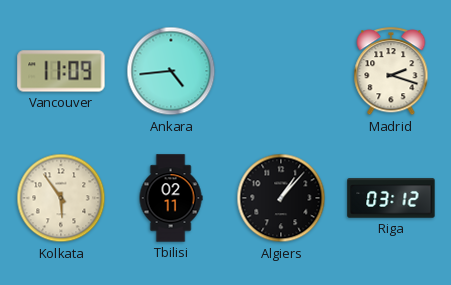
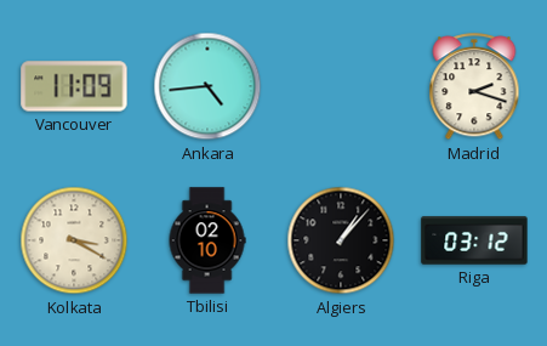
Kolkata: 5:54 -> 3:20
Tbilisi: 02:11 -> 02:10
